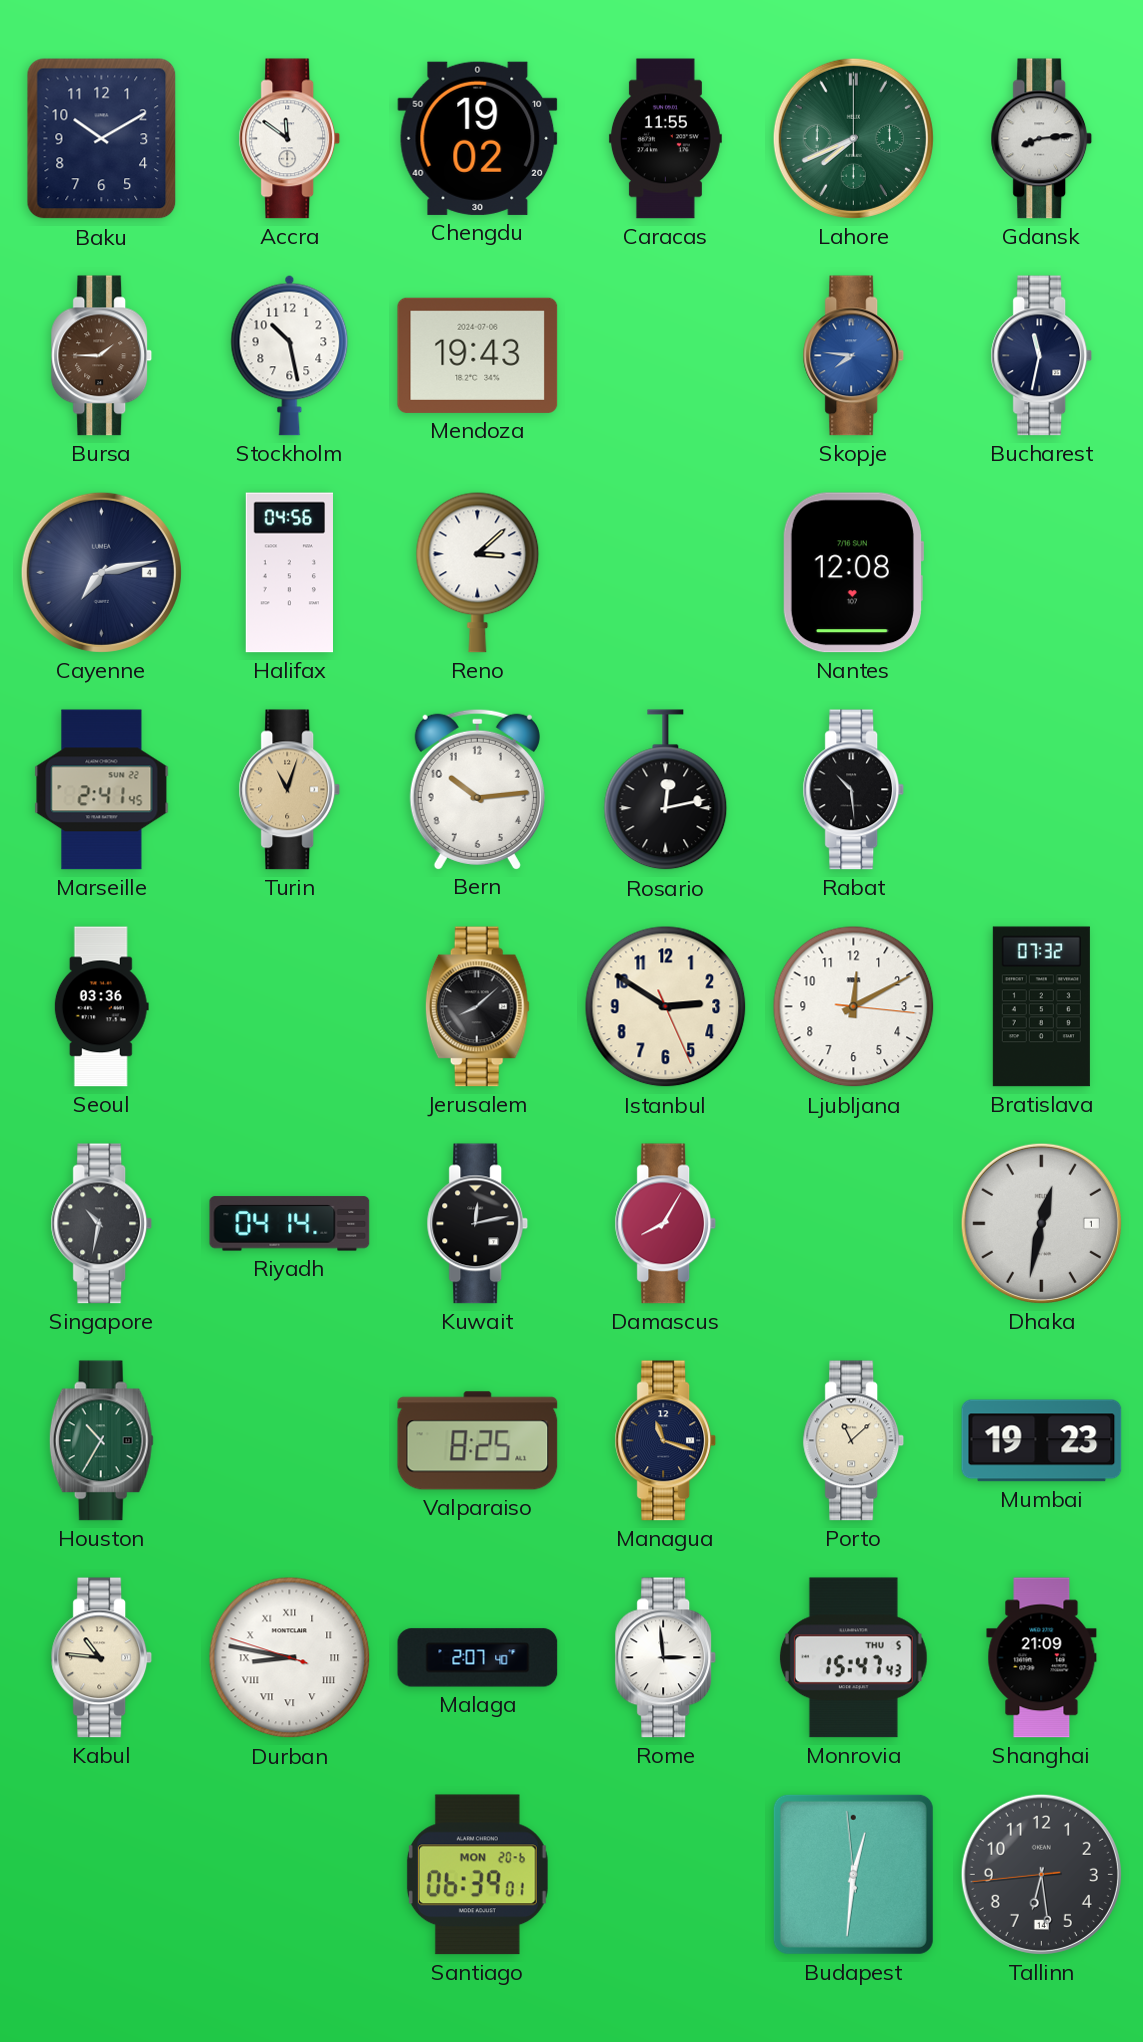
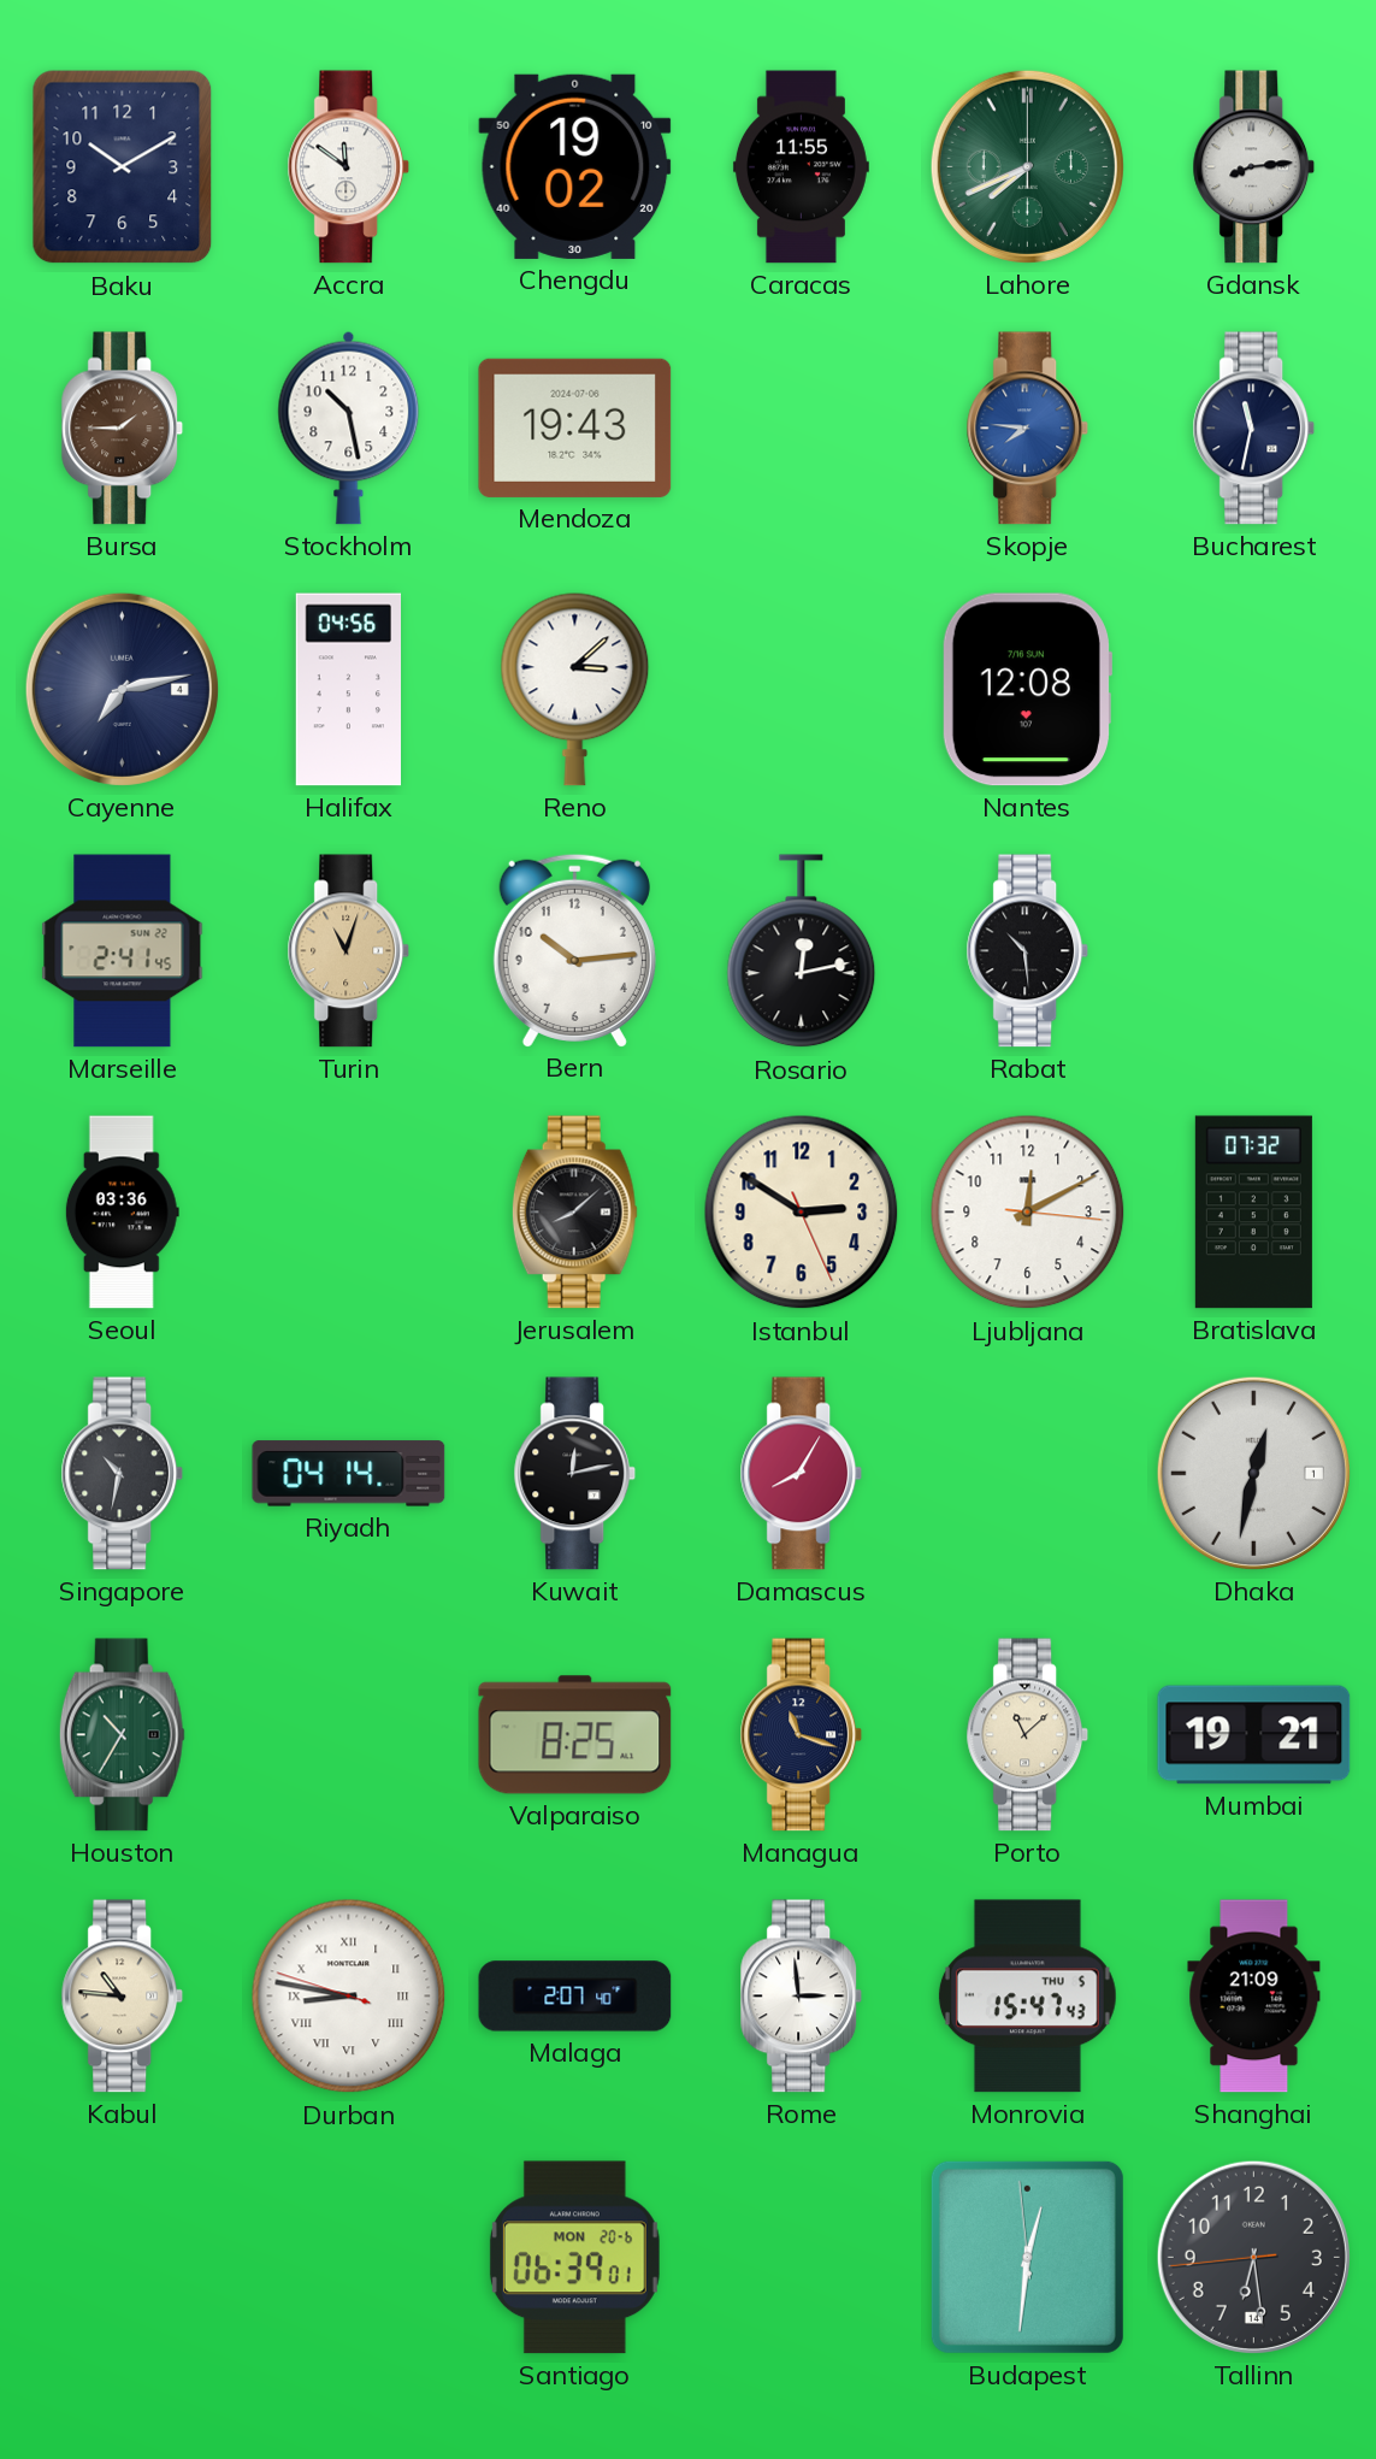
Mumbai: 19:23 -> 19:21
